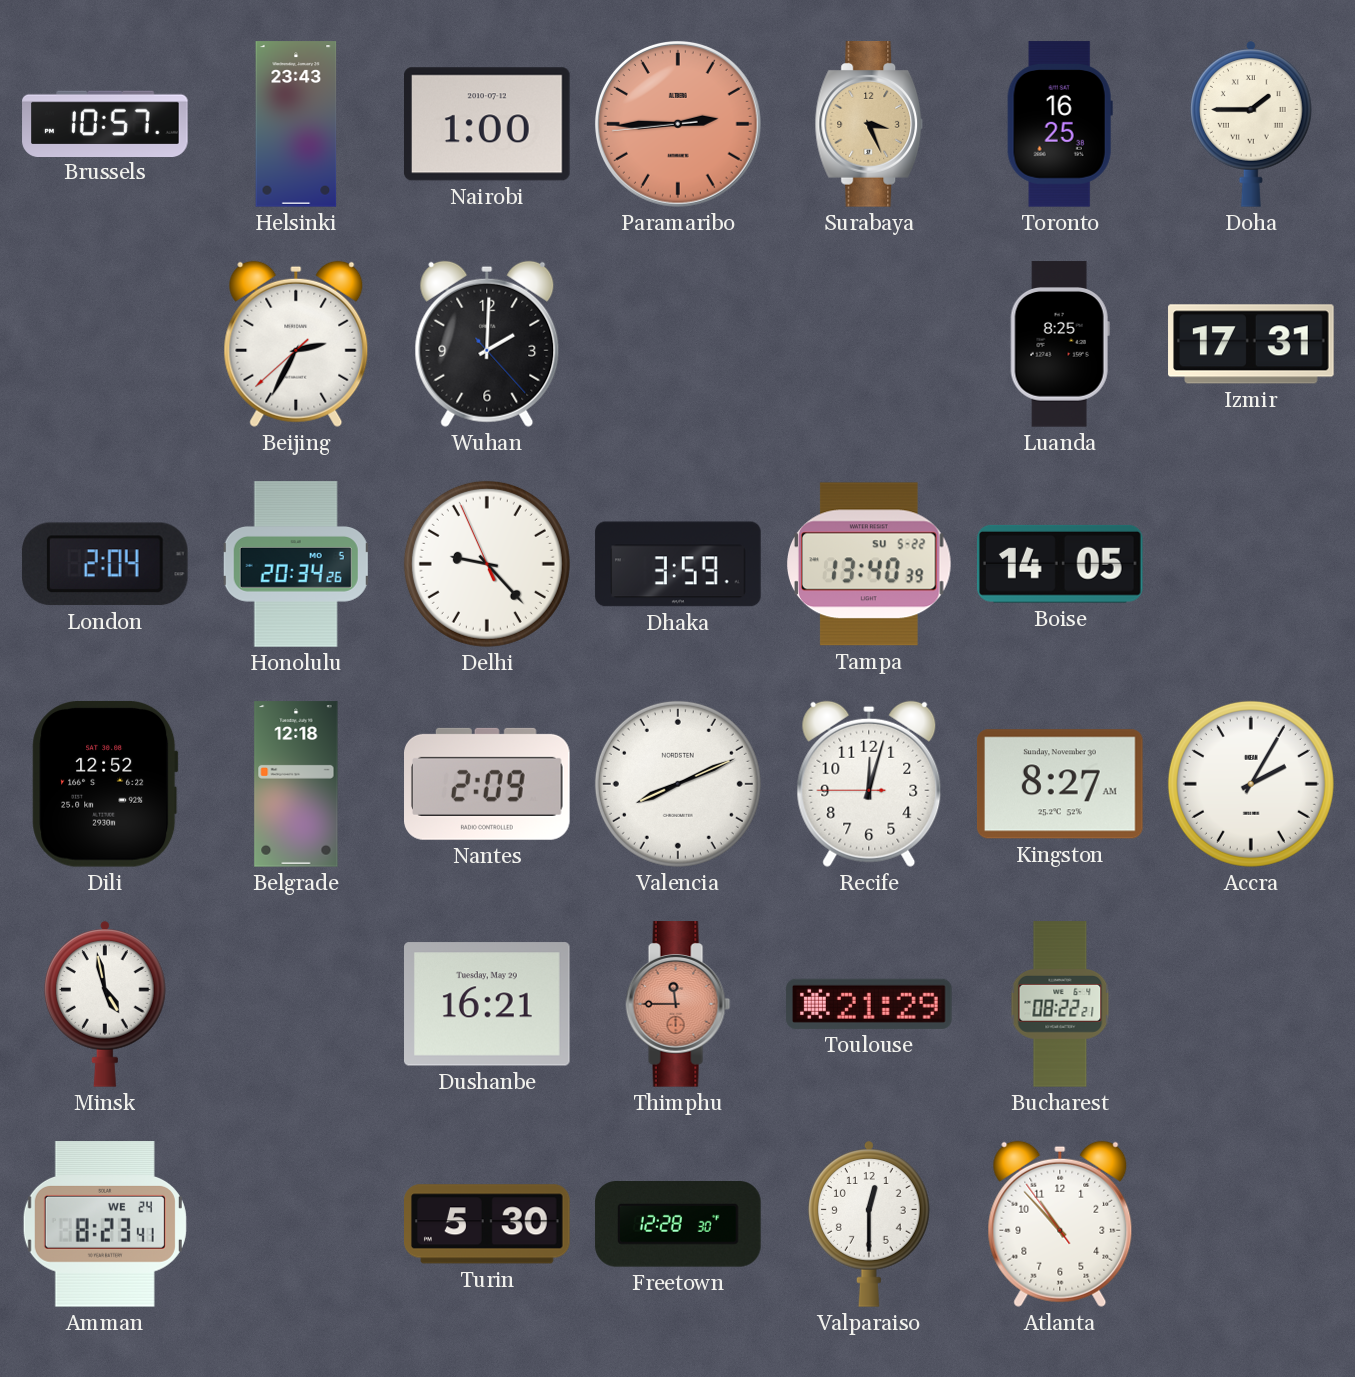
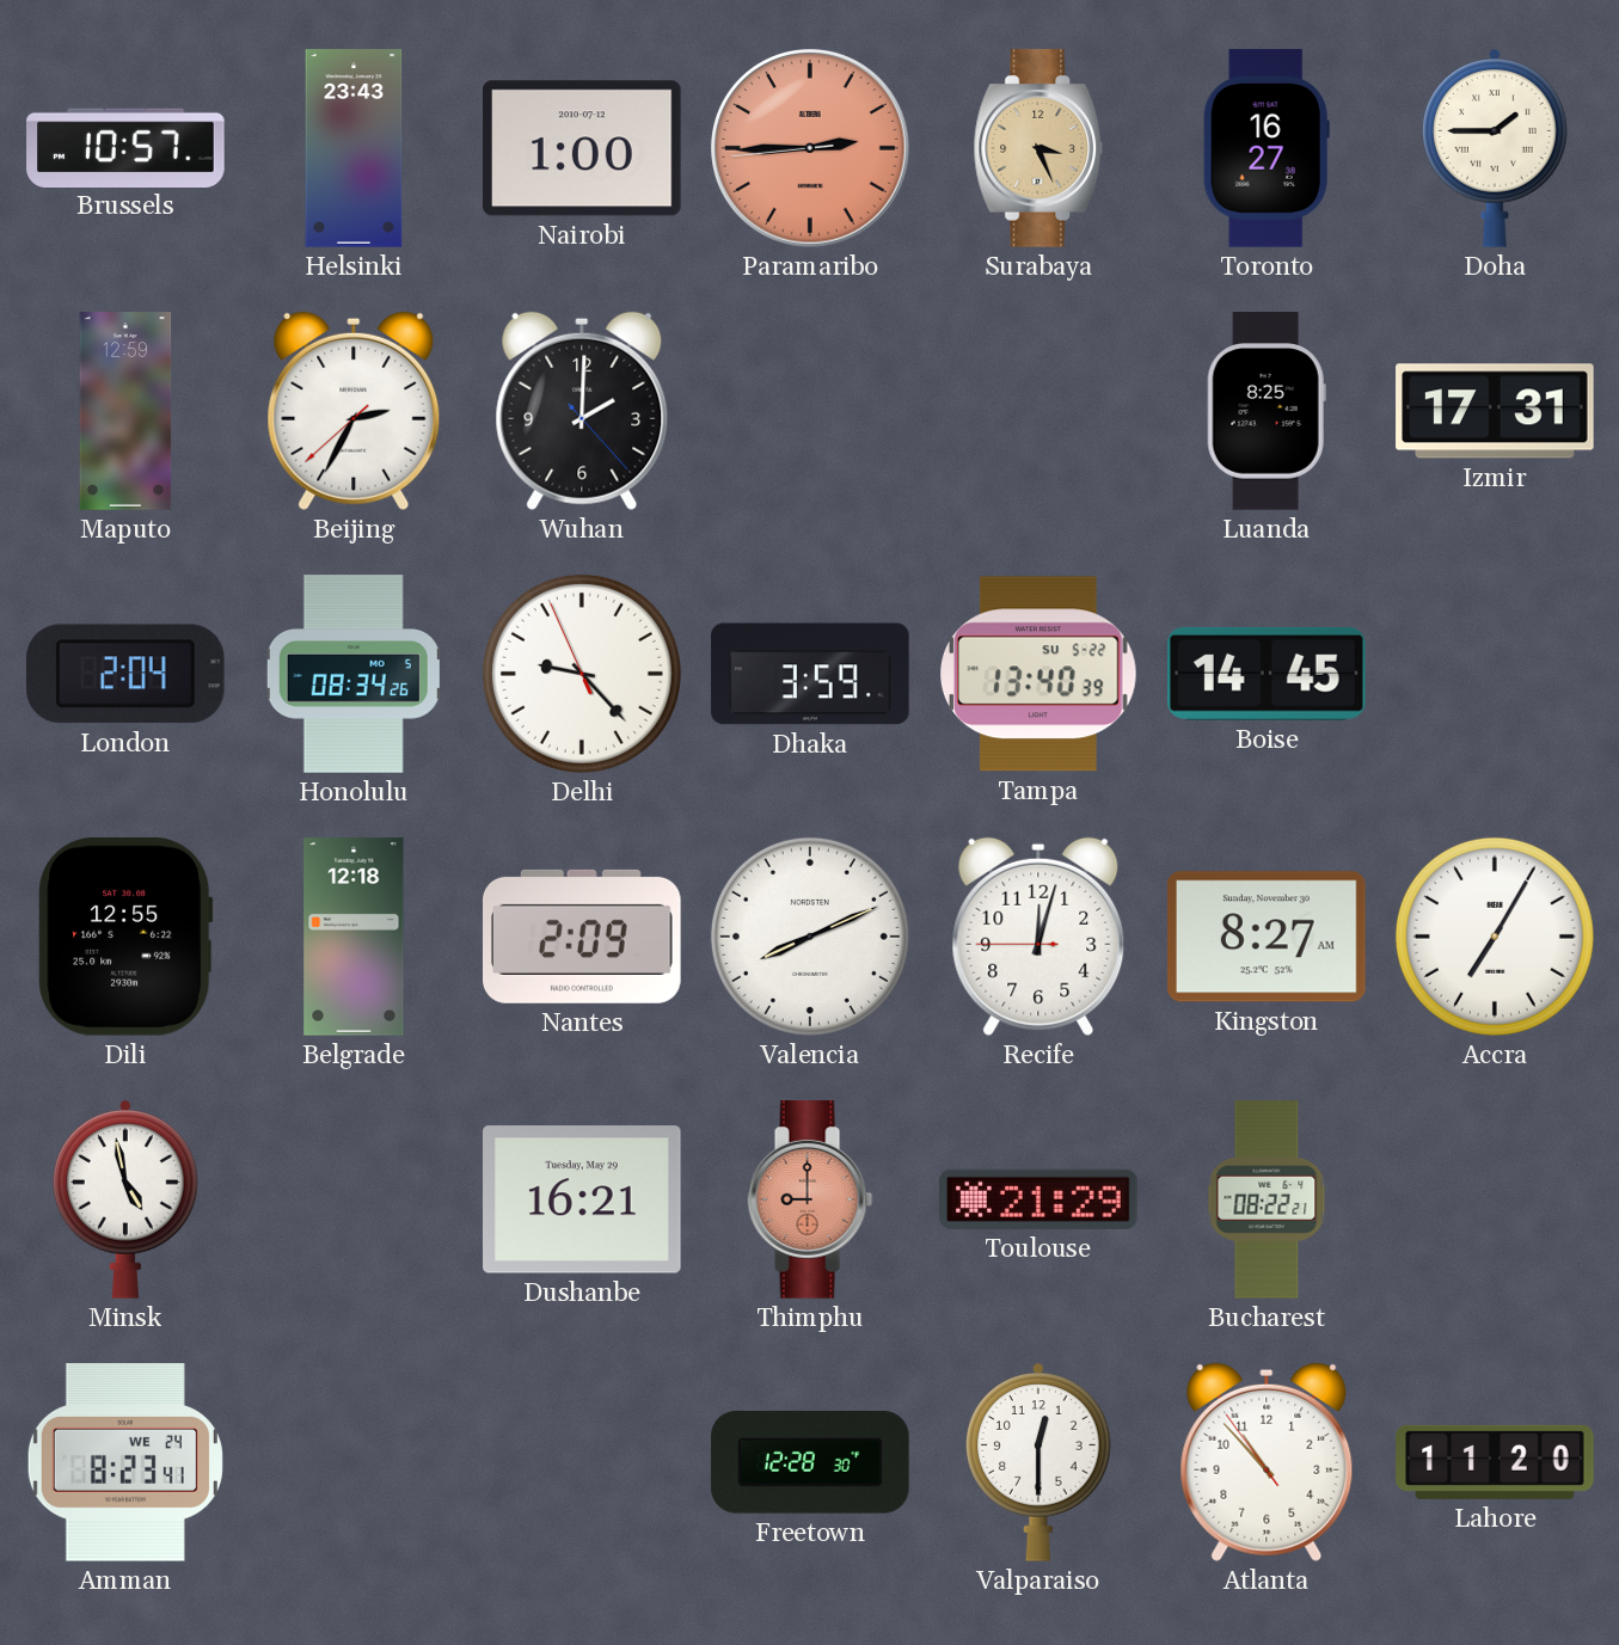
Toronto: 16:25 -> 16:27
Maputo: none -> 12:59
Honolulu: 20:34 -> 08:34
Boise: 14:05 -> 14:45
Dili: 12:52 -> 12:55
Accra: 2:05 -> 7:05
Thimphu: 11:45 -> 9:00
Turin: 5:30 -> none
Lahore: none -> 11:20
